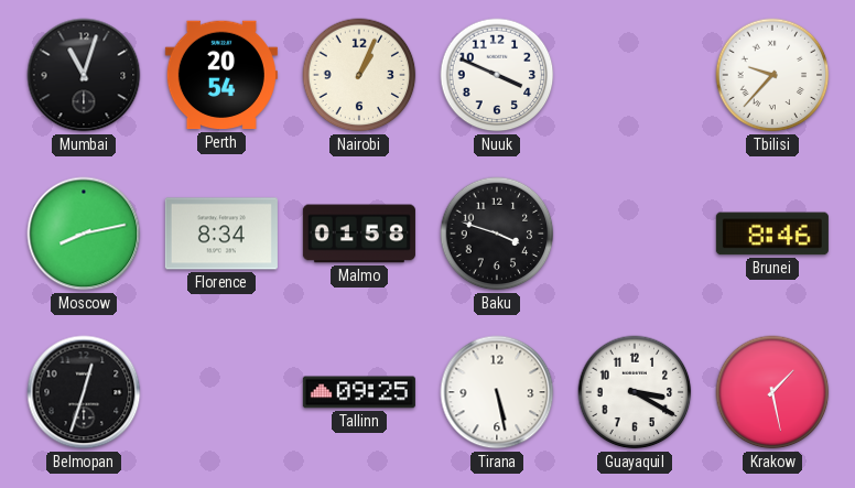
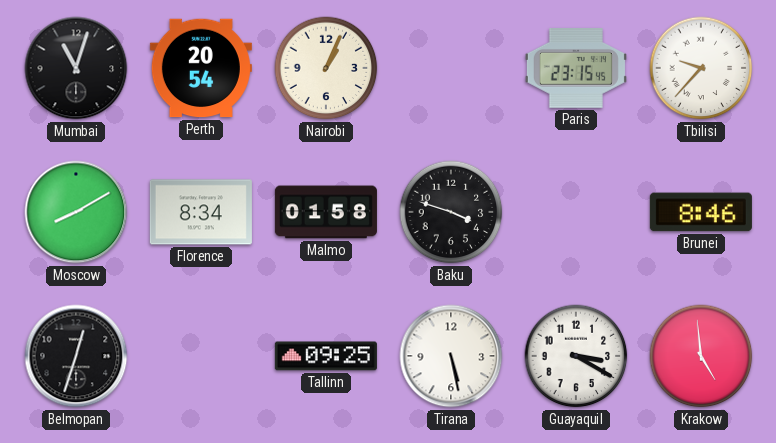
Nuuk: 3:49 -> none
Paris: none -> 23:15
Moscow: 8:13 -> 8:10
Krakow: 1:28 -> 4:59
